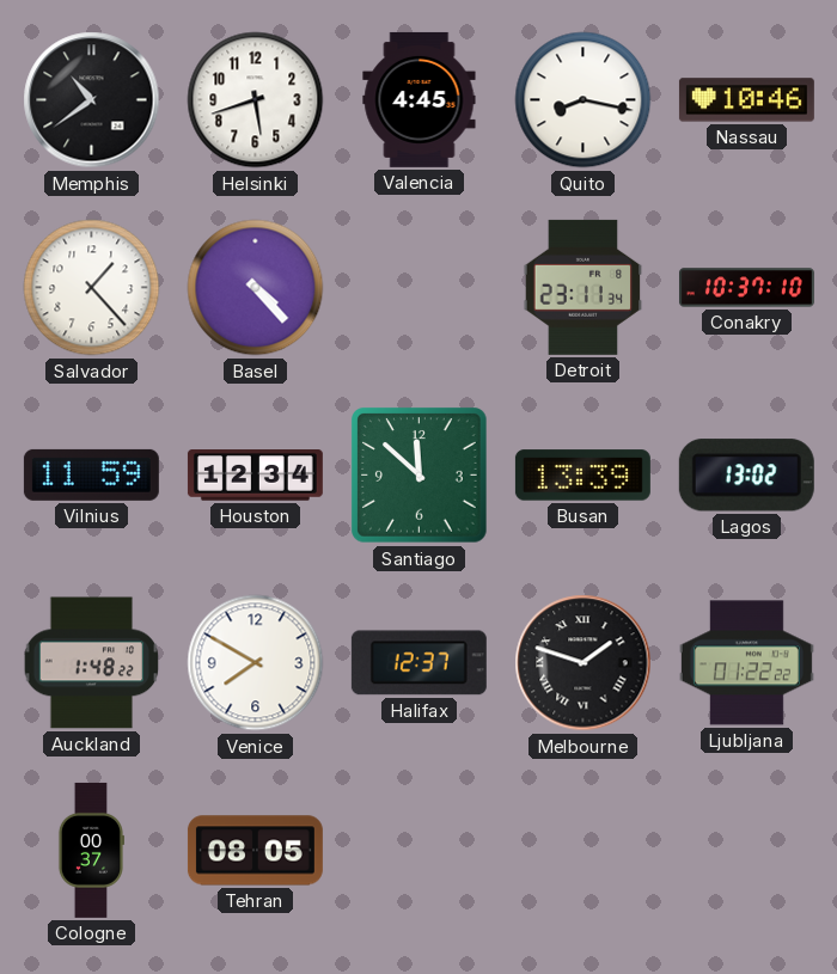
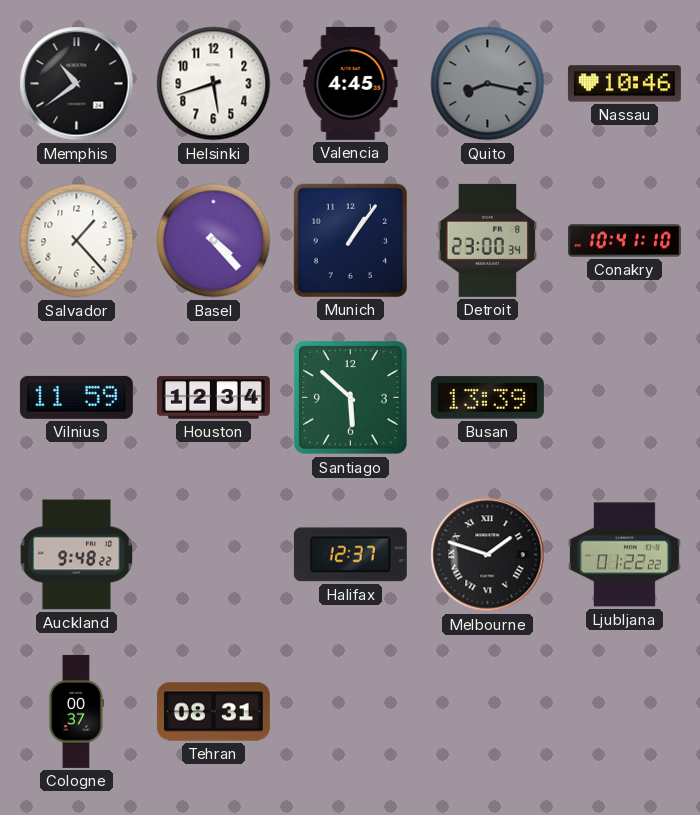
Quito dial: white -> grey
Munich: none -> 1:06
Detroit: 23:11 -> 23:00
Conakry: 10:37 -> 10:41
Santiago: 11:52 -> 5:52
Lagos: 13:02 -> none
Auckland: 1:48 -> 9:48
Venice: 7:50 -> none
Tehran: 08:05 -> 08:31
